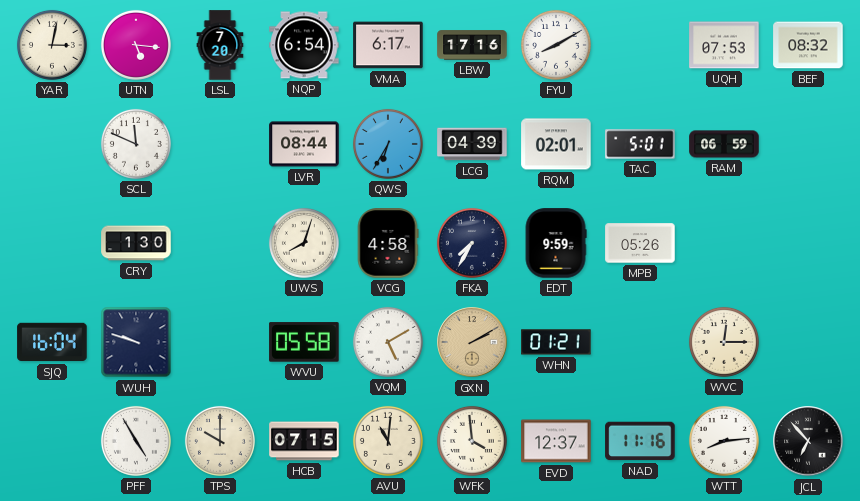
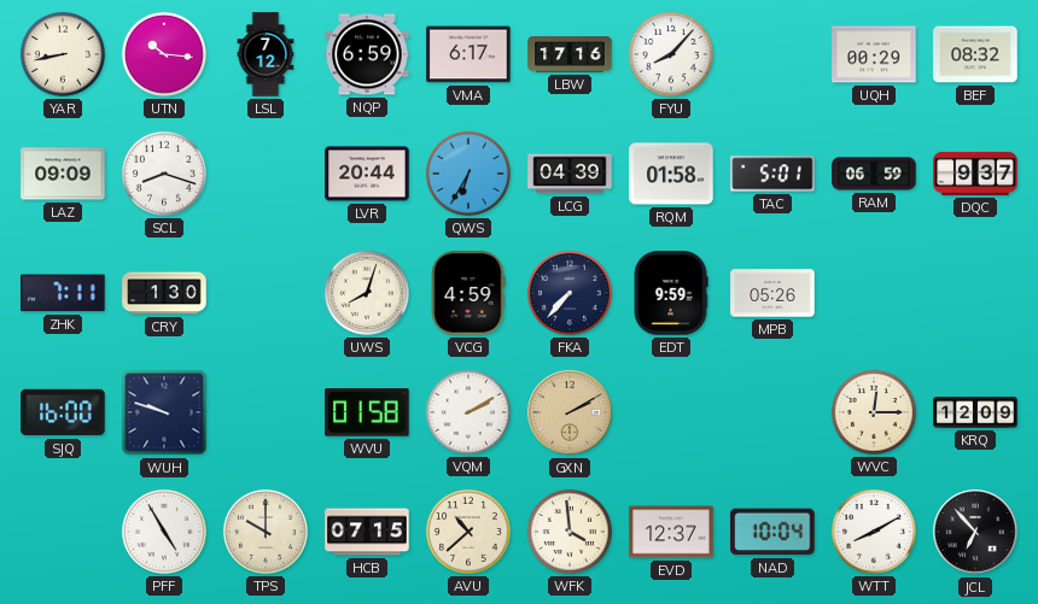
YAR: 3:02 -> 8:43
UTN: 5:16 -> 10:16
LSL: 7:20 -> 7:12
NQP: 6:54 -> 6:59
FYU: 8:10 -> 8:07
UQH: 07:53 -> 00:29
LAZ: none -> 09:09
SCL: 11:49 -> 8:18
LVR: 08:44 -> 20:44
RQM: 02:01 -> 01:58
DQC: none -> 9:37
ZHK: none -> 7:11
VCG: 4:58 -> 4:59
FKA: 7:35 -> 7:37
SJQ: 16:04 -> 16:00
WVU: 05:58 -> 01:58
VQM: 5:10 -> 2:10
WHN: 01:21 -> none
KRQ: none -> 12:09
AVU: 11:01 -> 10:38
NAD: 11:16 -> 10:04
WTT: 8:14 -> 8:10
